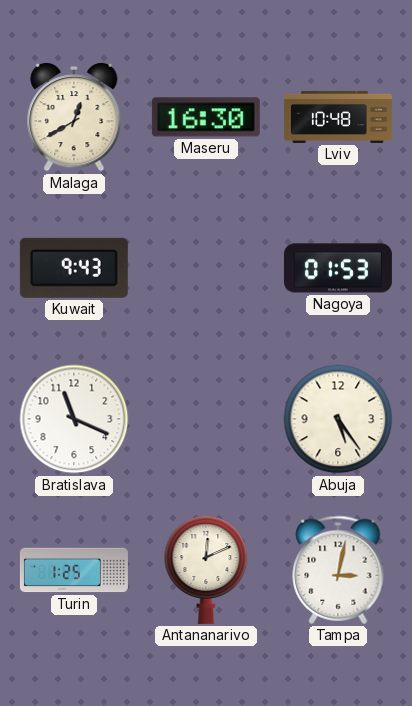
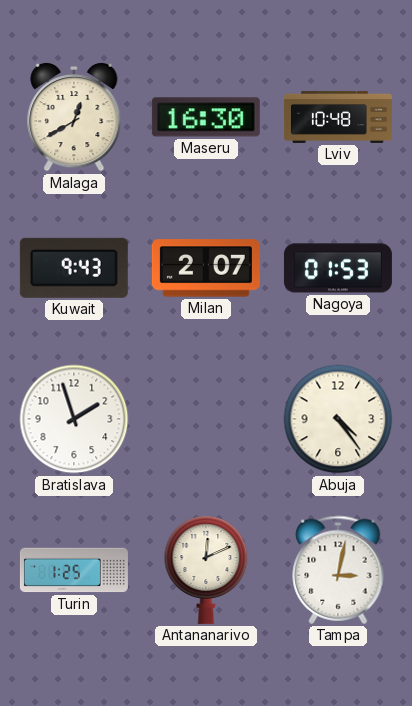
Milan: none -> 2:07
Bratislava: 11:19 -> 1:57
Abuja: 5:24 -> 4:24
